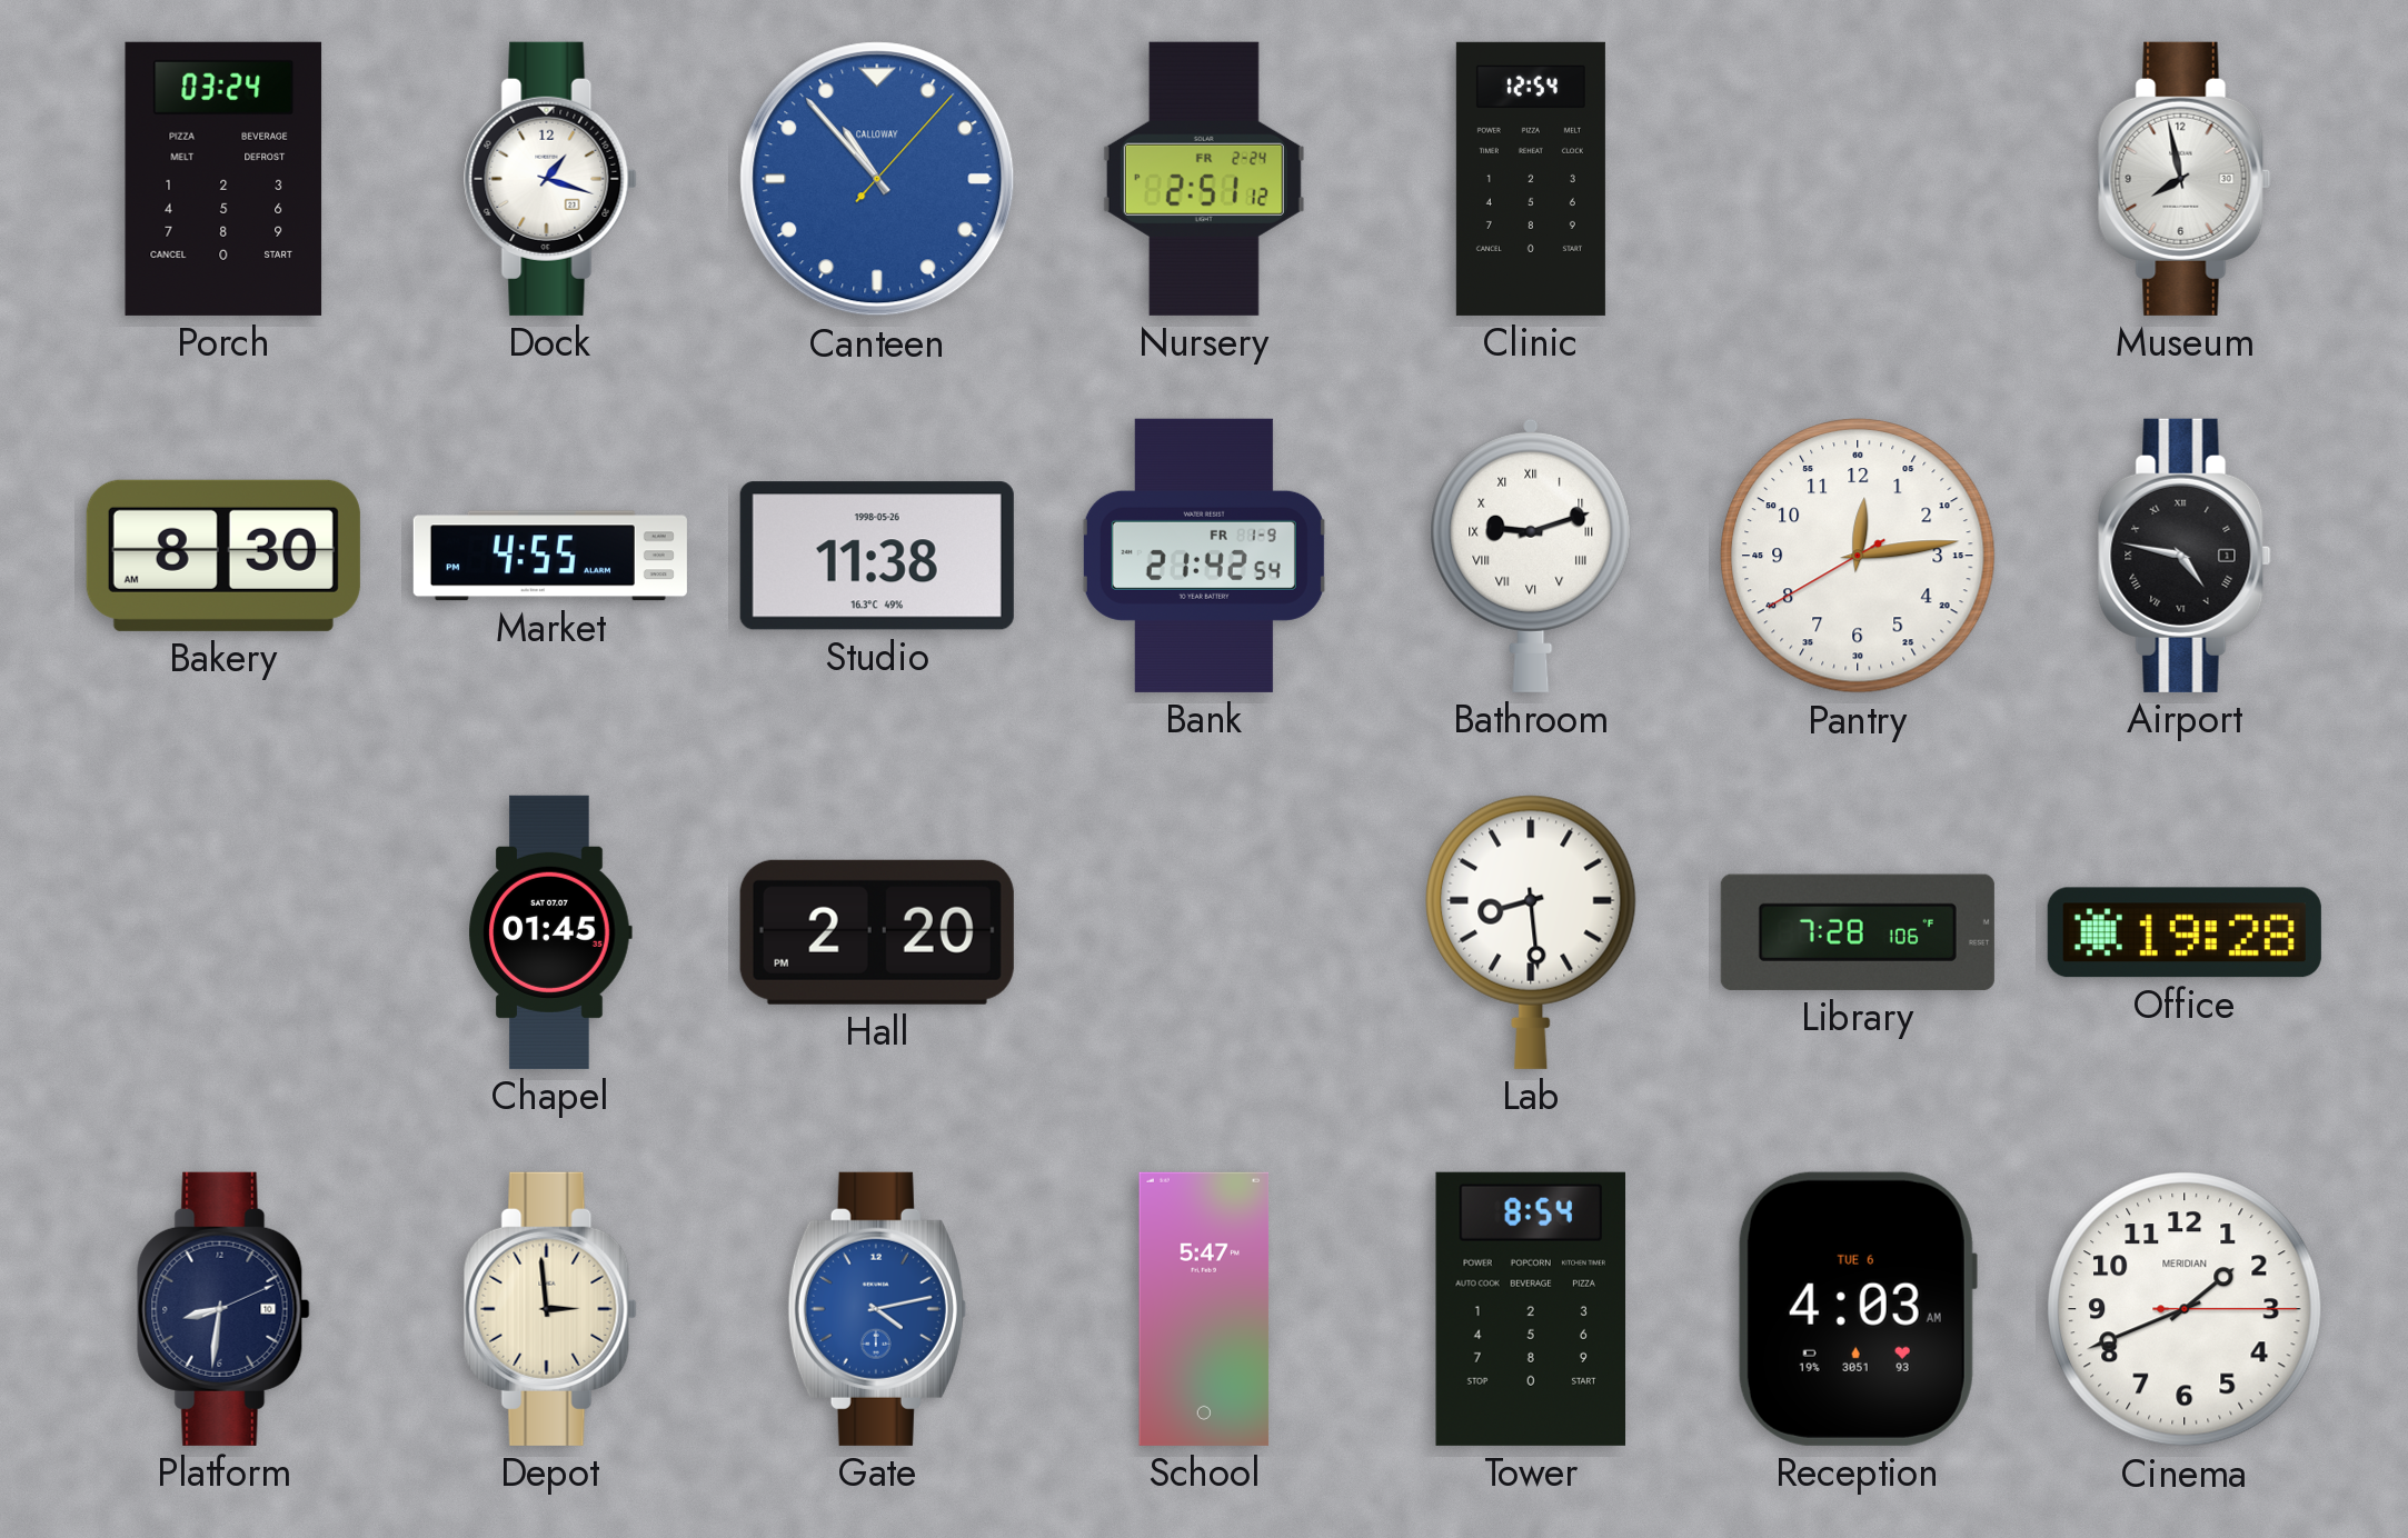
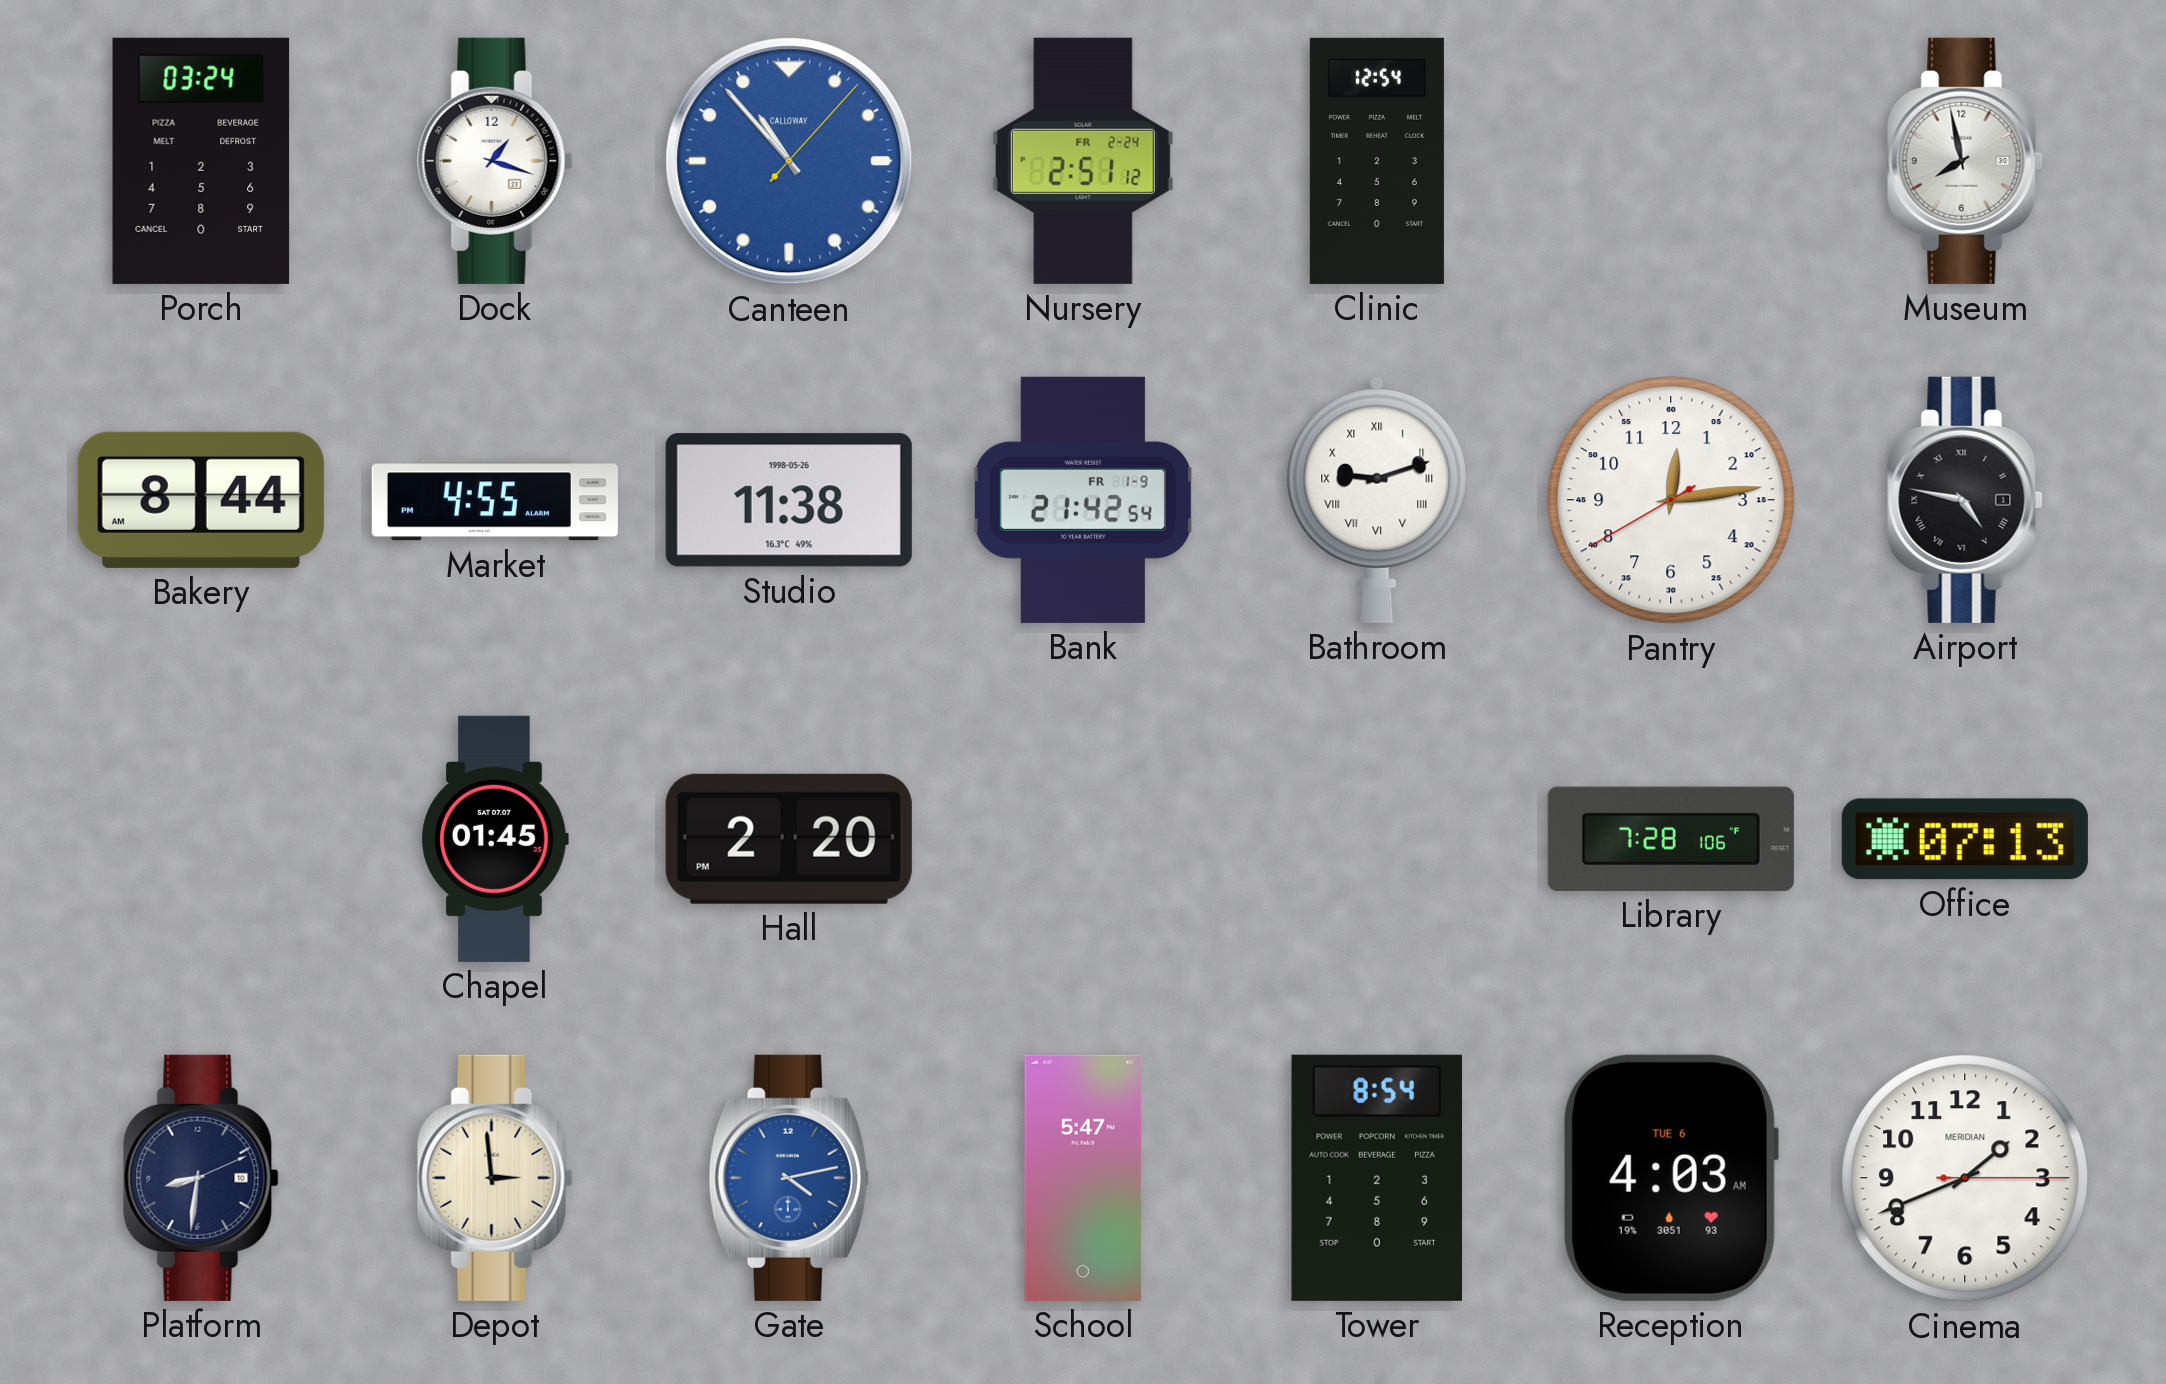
Bakery: 8:30 -> 8:44
Lab: 8:29 -> none
Office: 19:28 -> 07:13
